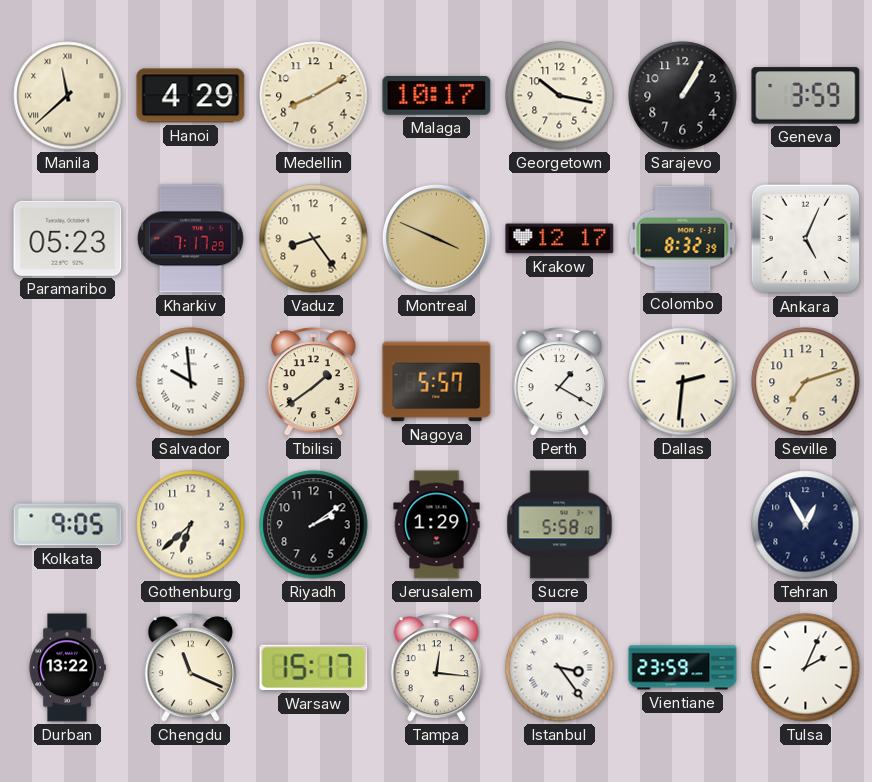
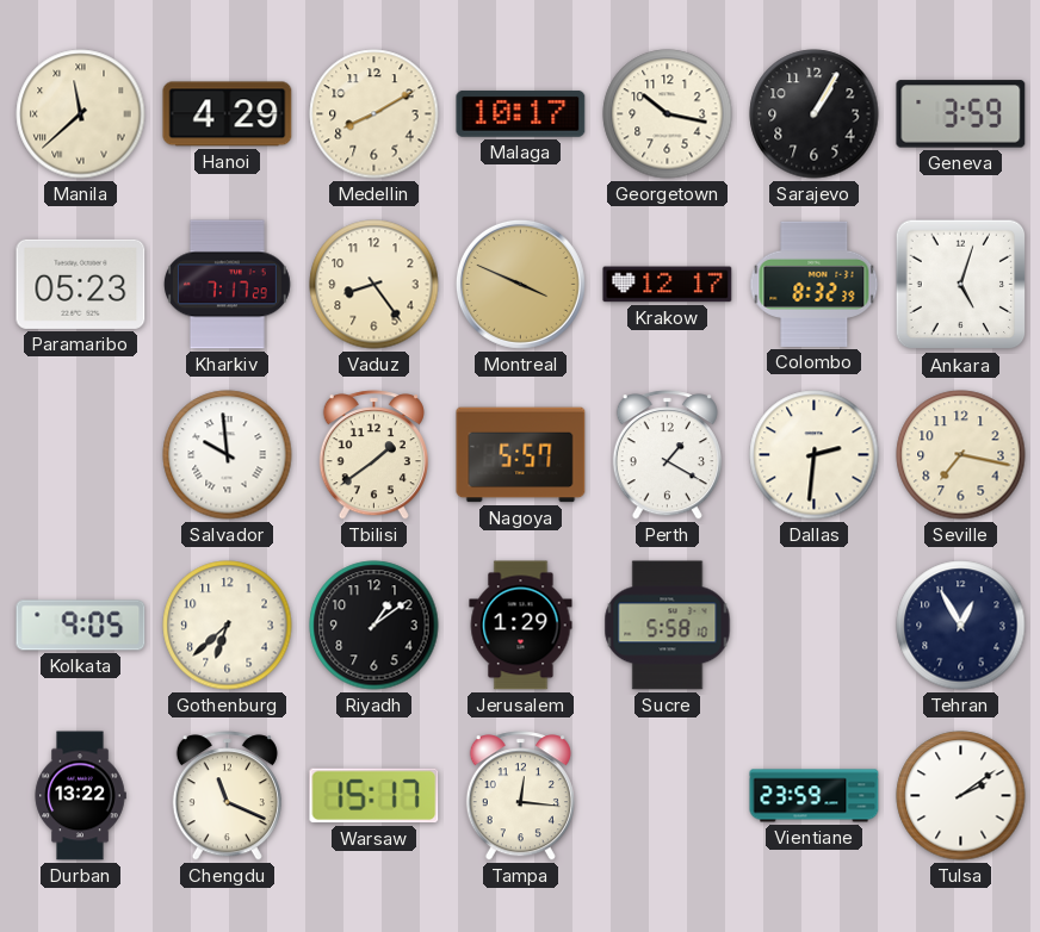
Ankara: 5:04 -> 5:03
Seville: 7:12 -> 7:17
Riyadh: 2:09 -> 1:09
Istanbul: 3:24 -> none
Tulsa: 2:04 -> 2:09
